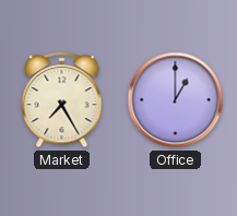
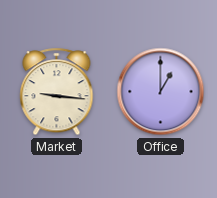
Market: 7:25 -> 9:16
